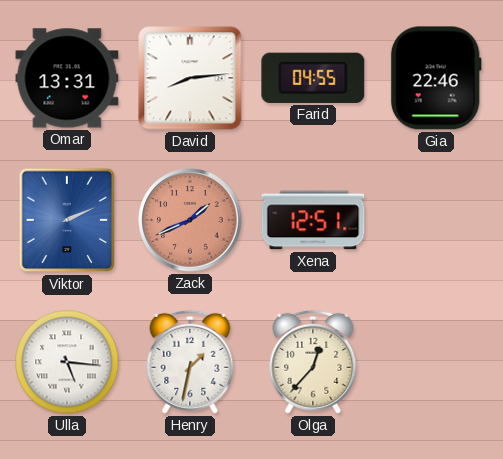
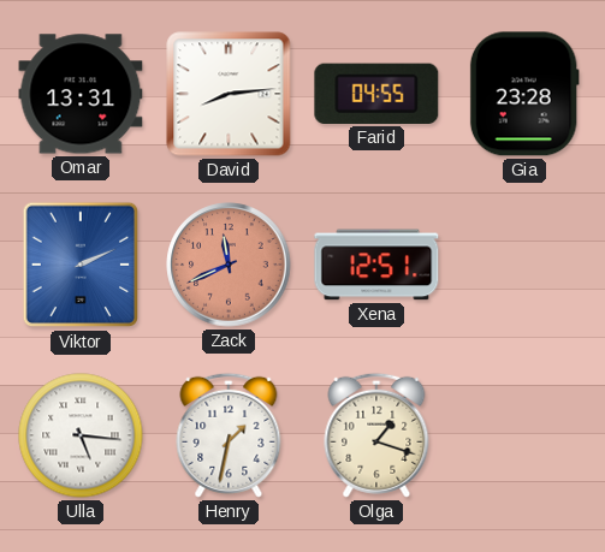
Gia: 22:46 -> 23:28
Zack: 1:41 -> 11:41
Olga: 12:37 -> 1:18
